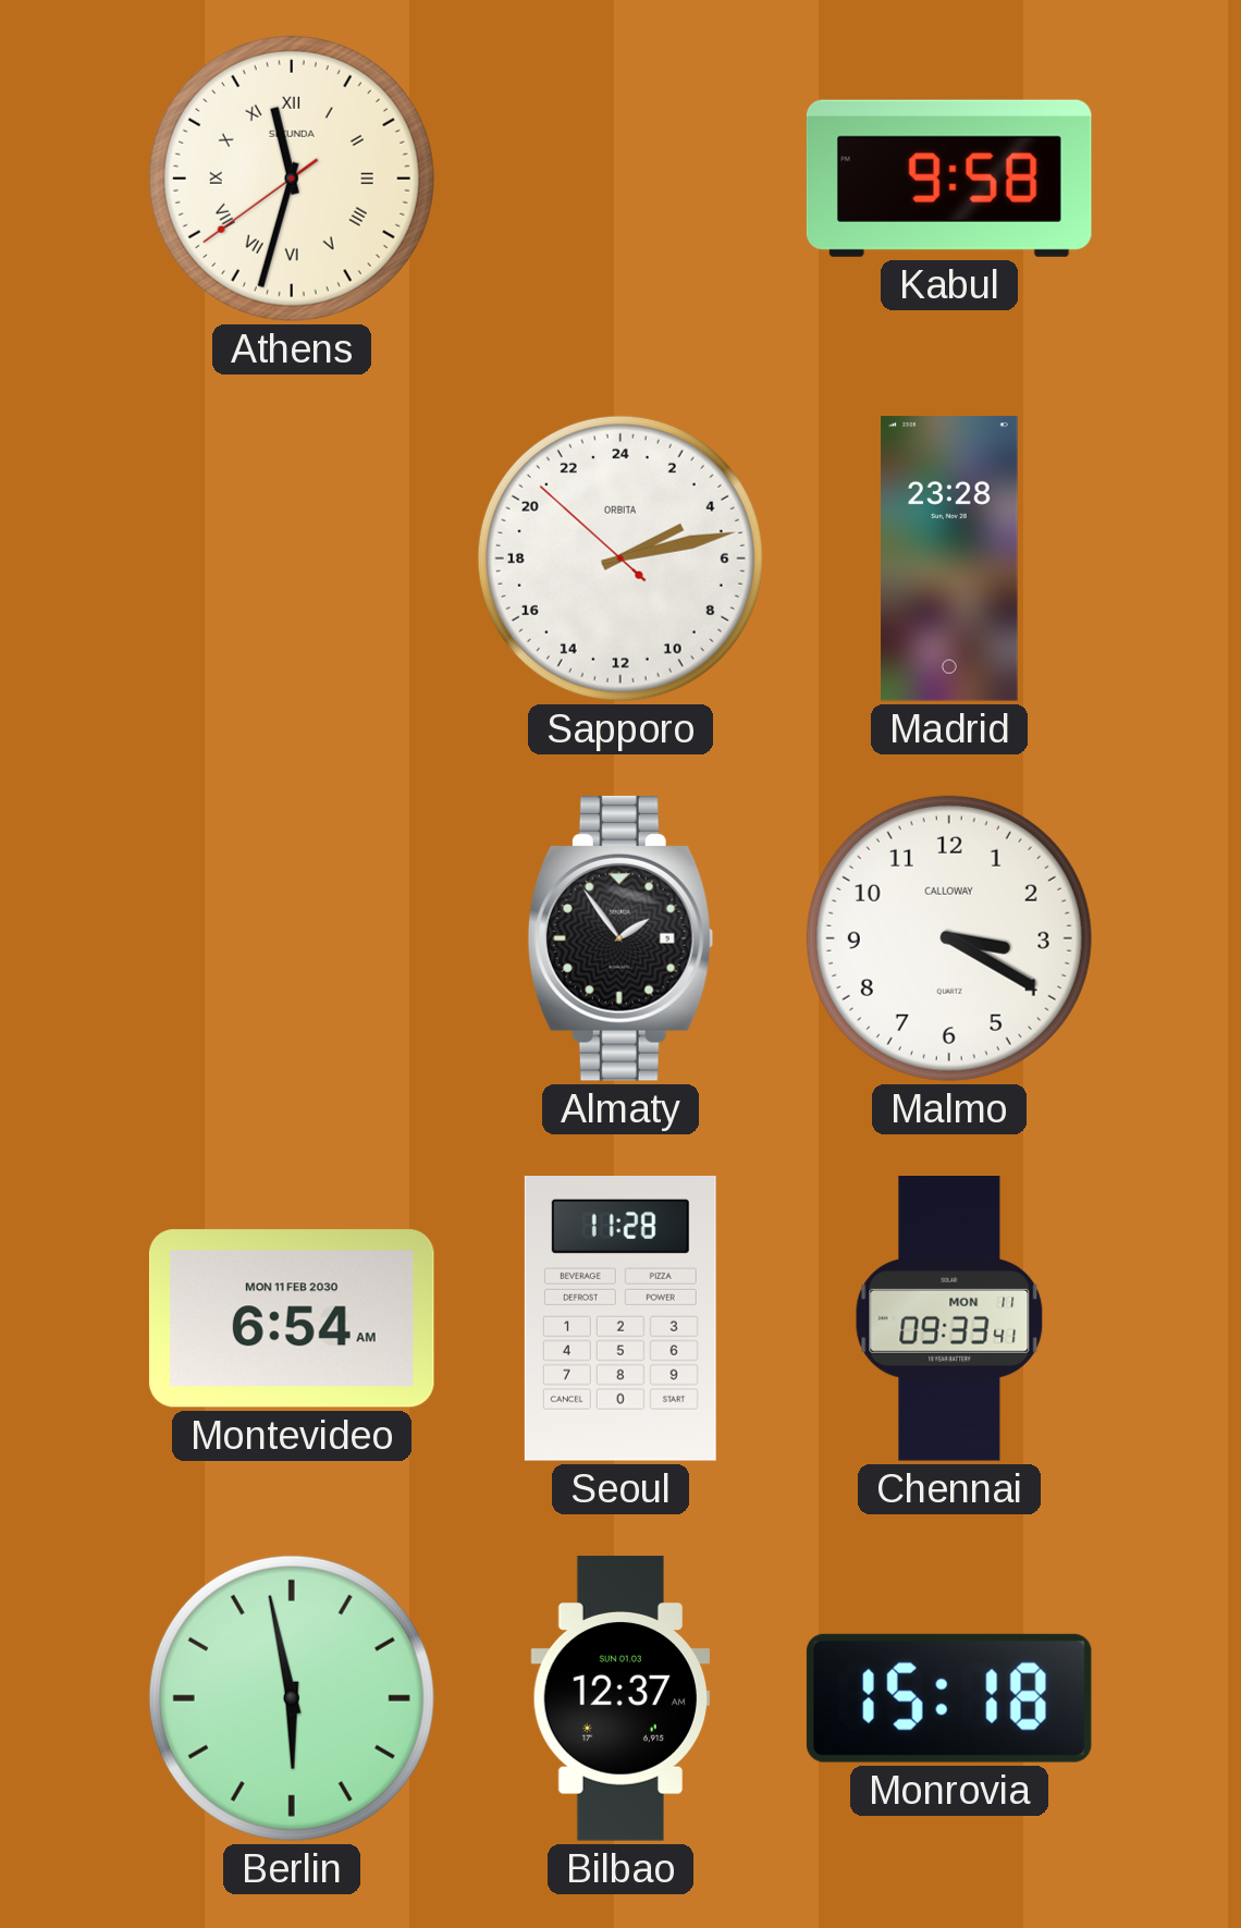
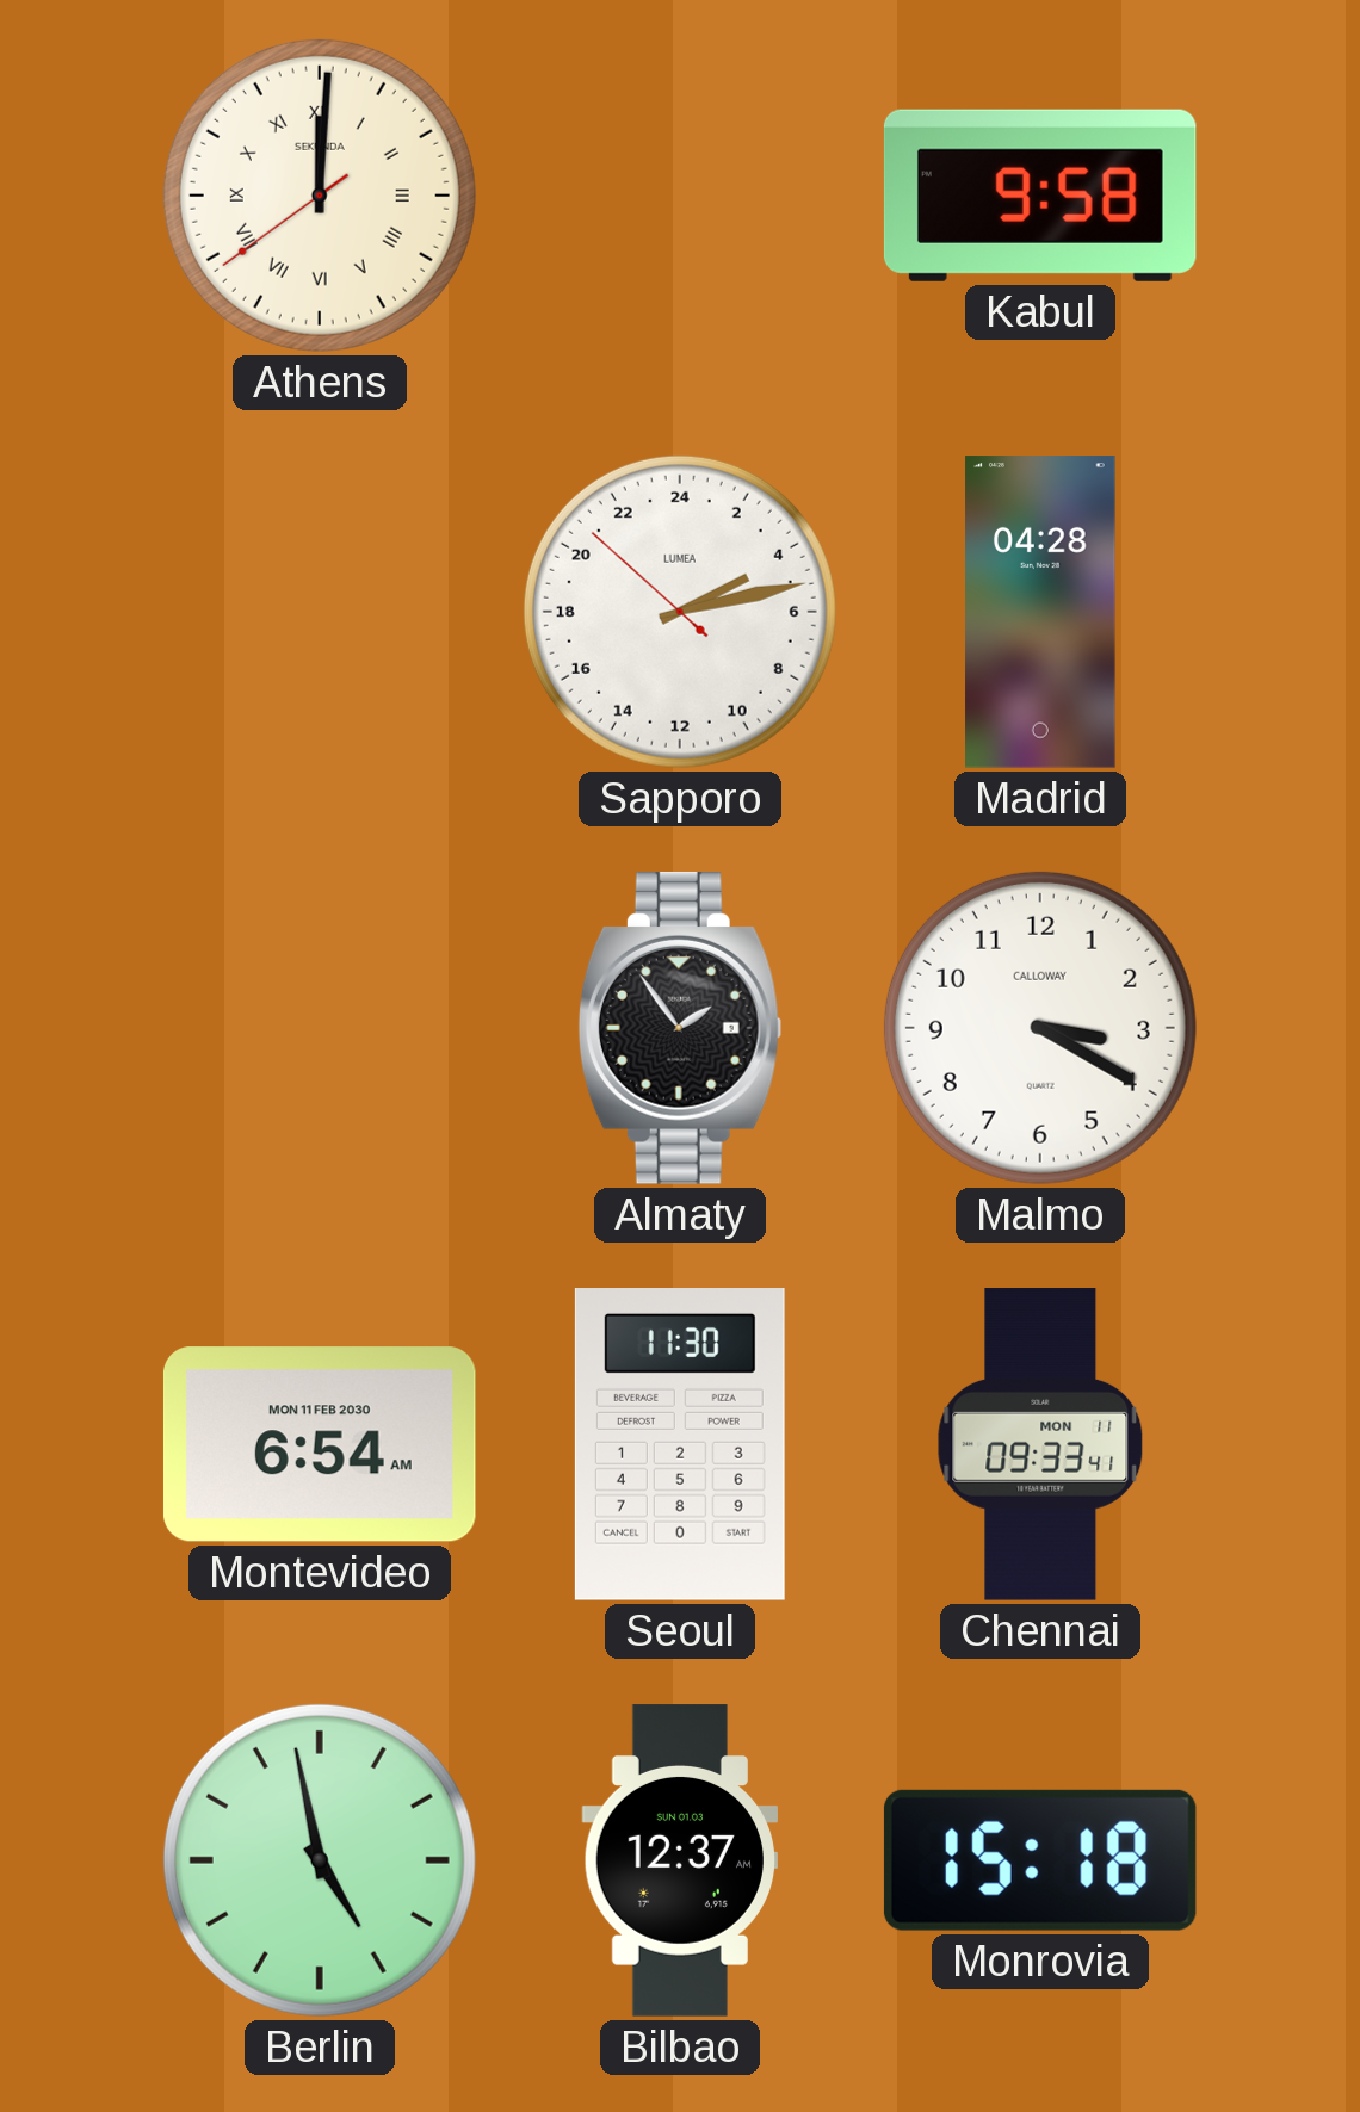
Athens: 11:32 -> 12:00
Sapporo brand: ORBITA -> LUMEA
Madrid: 23:28 -> 04:28
Seoul: 11:28 -> 11:30
Berlin: 5:58 -> 4:58
